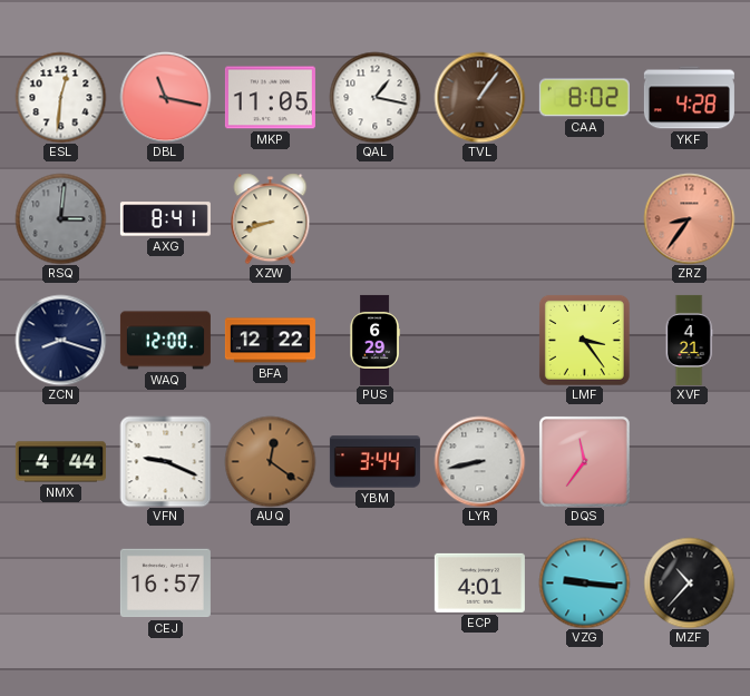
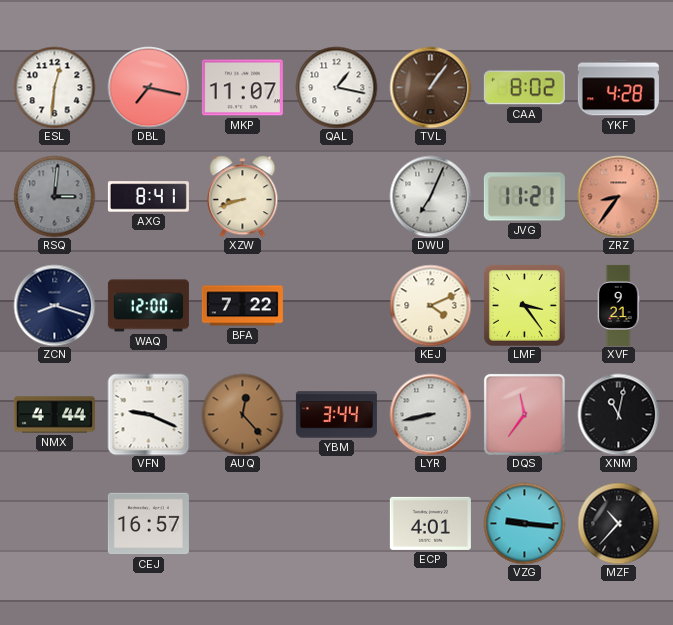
DBL: 11:17 -> 7:17
MKP: 11:05 -> 11:07
DWU: none -> 7:04
JVG: none -> 11:21
BFA: 12:22 -> 7:22
PUS: 6:29 -> none
KEJ: none -> 4:11
XVF: 4:21 -> 9:21
AUQ: 12:21 -> 12:23
XNM: none -> 11:02
